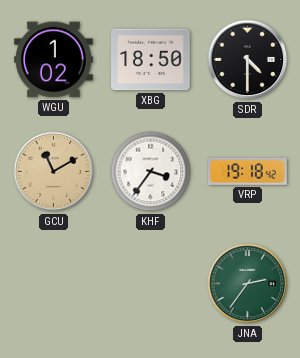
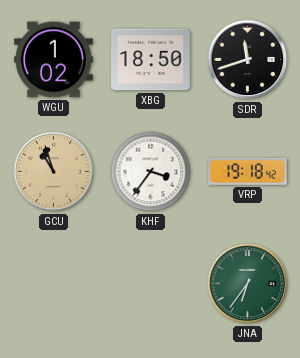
SDR: 4:30 -> 11:42
GCU: 11:10 -> 10:57
JNA: 2:36 -> 6:36
